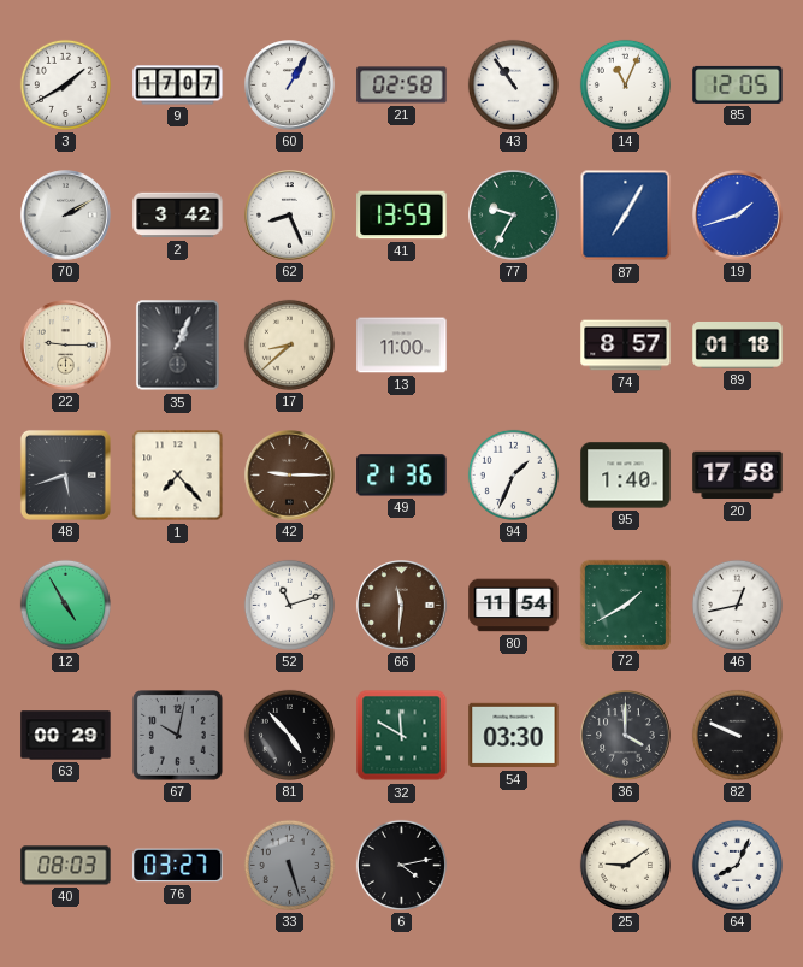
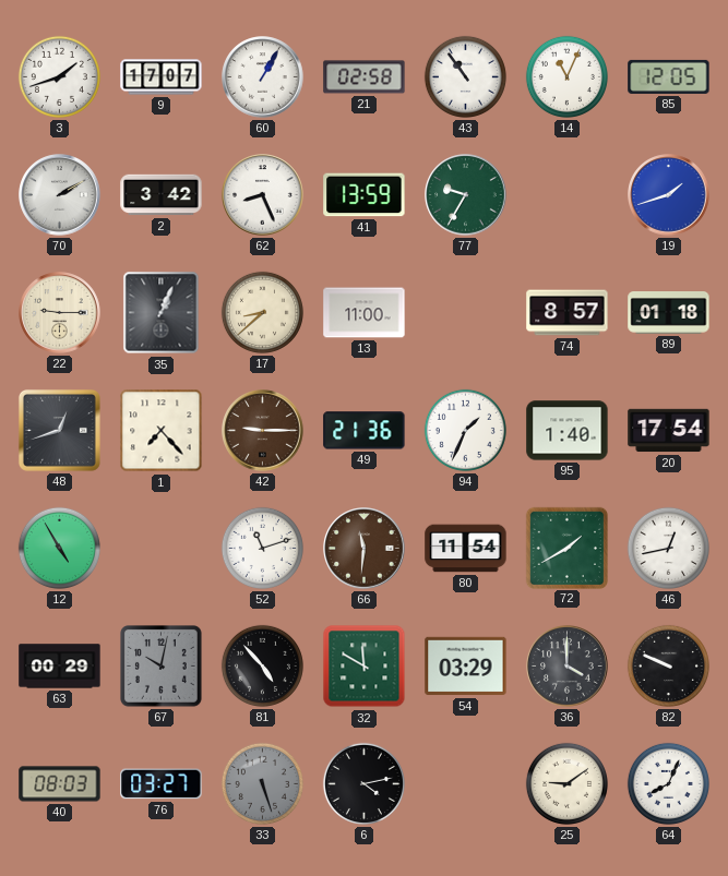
3: 1:40 -> 1:42
87: 7:05 -> none
48: 5:42 -> 12:42
20: 17:58 -> 17:54
54: 03:30 -> 03:29
